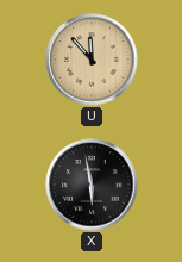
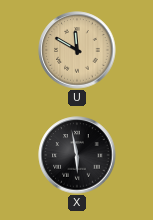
U: 11:53 -> 11:50
